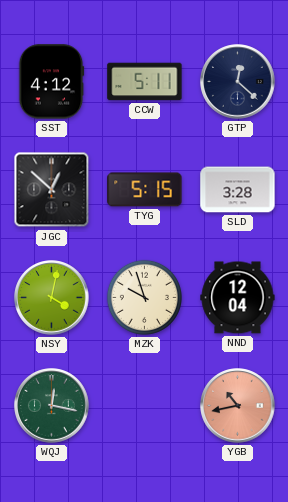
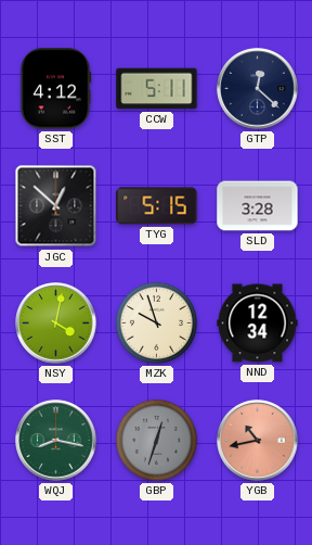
NND: 12:04 -> 12:34
WQJ: 12:17 -> 8:17
GBP: none -> 12:33
